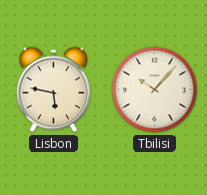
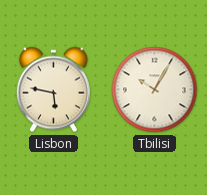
Tbilisi: 10:07 -> 10:05
